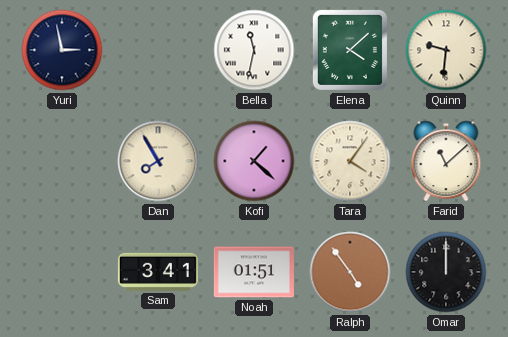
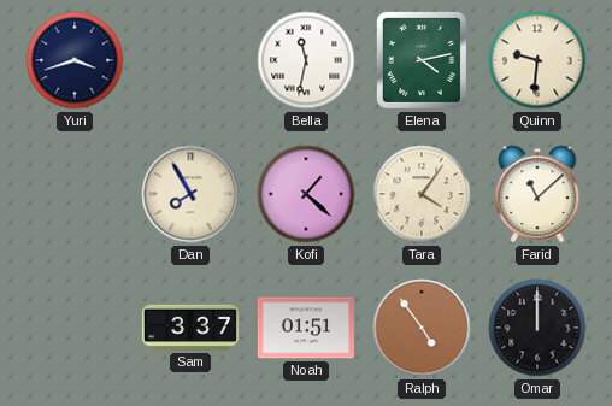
Yuri: 2:58 -> 3:42
Elena: 4:08 -> 4:13
Sam: 3:41 -> 3:37
